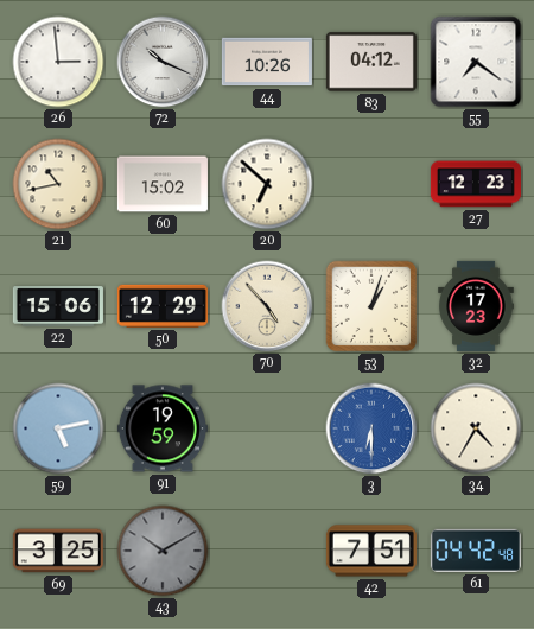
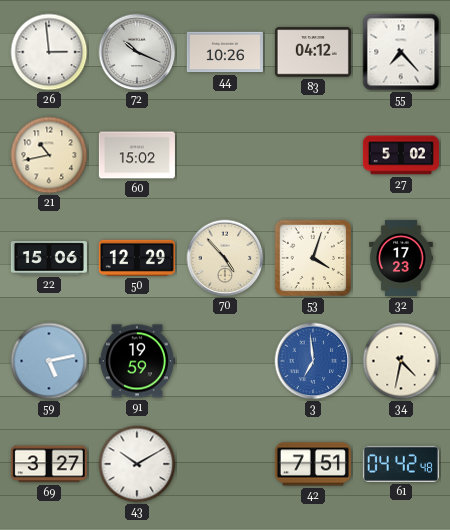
55: 7:21 -> 7:23
20: 6:52 -> none
27: 12:23 -> 5:02
53: 1:03 -> 4:03
3: 6:30 -> 6:59
34: 4:35 -> 4:32
69: 3:25 -> 3:27
43 dial: grey -> white
